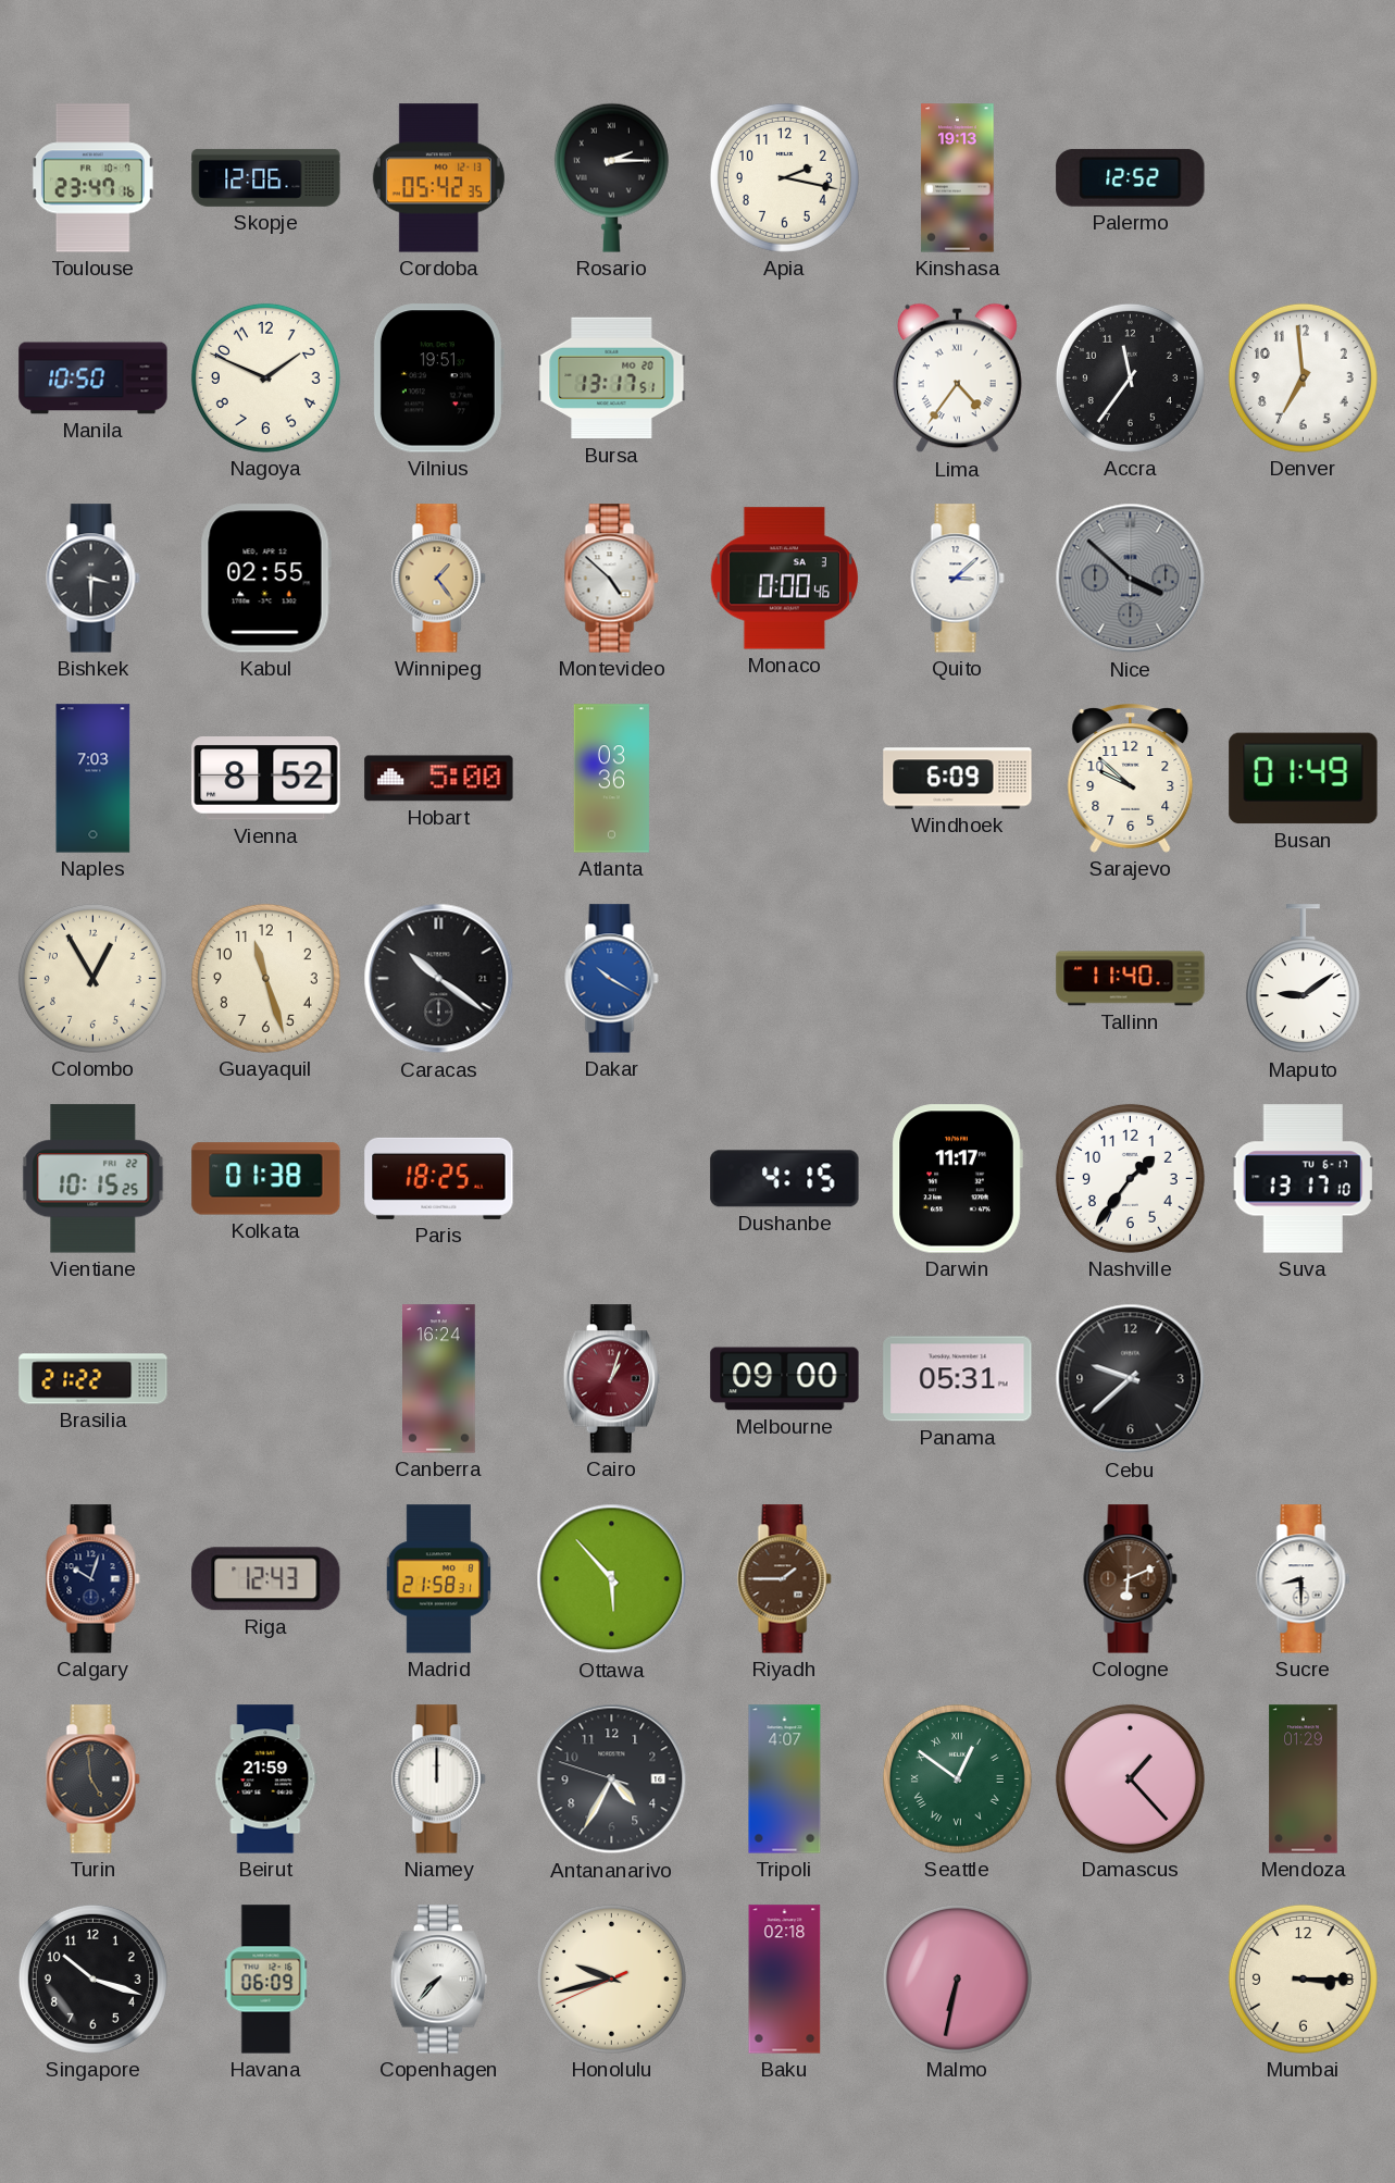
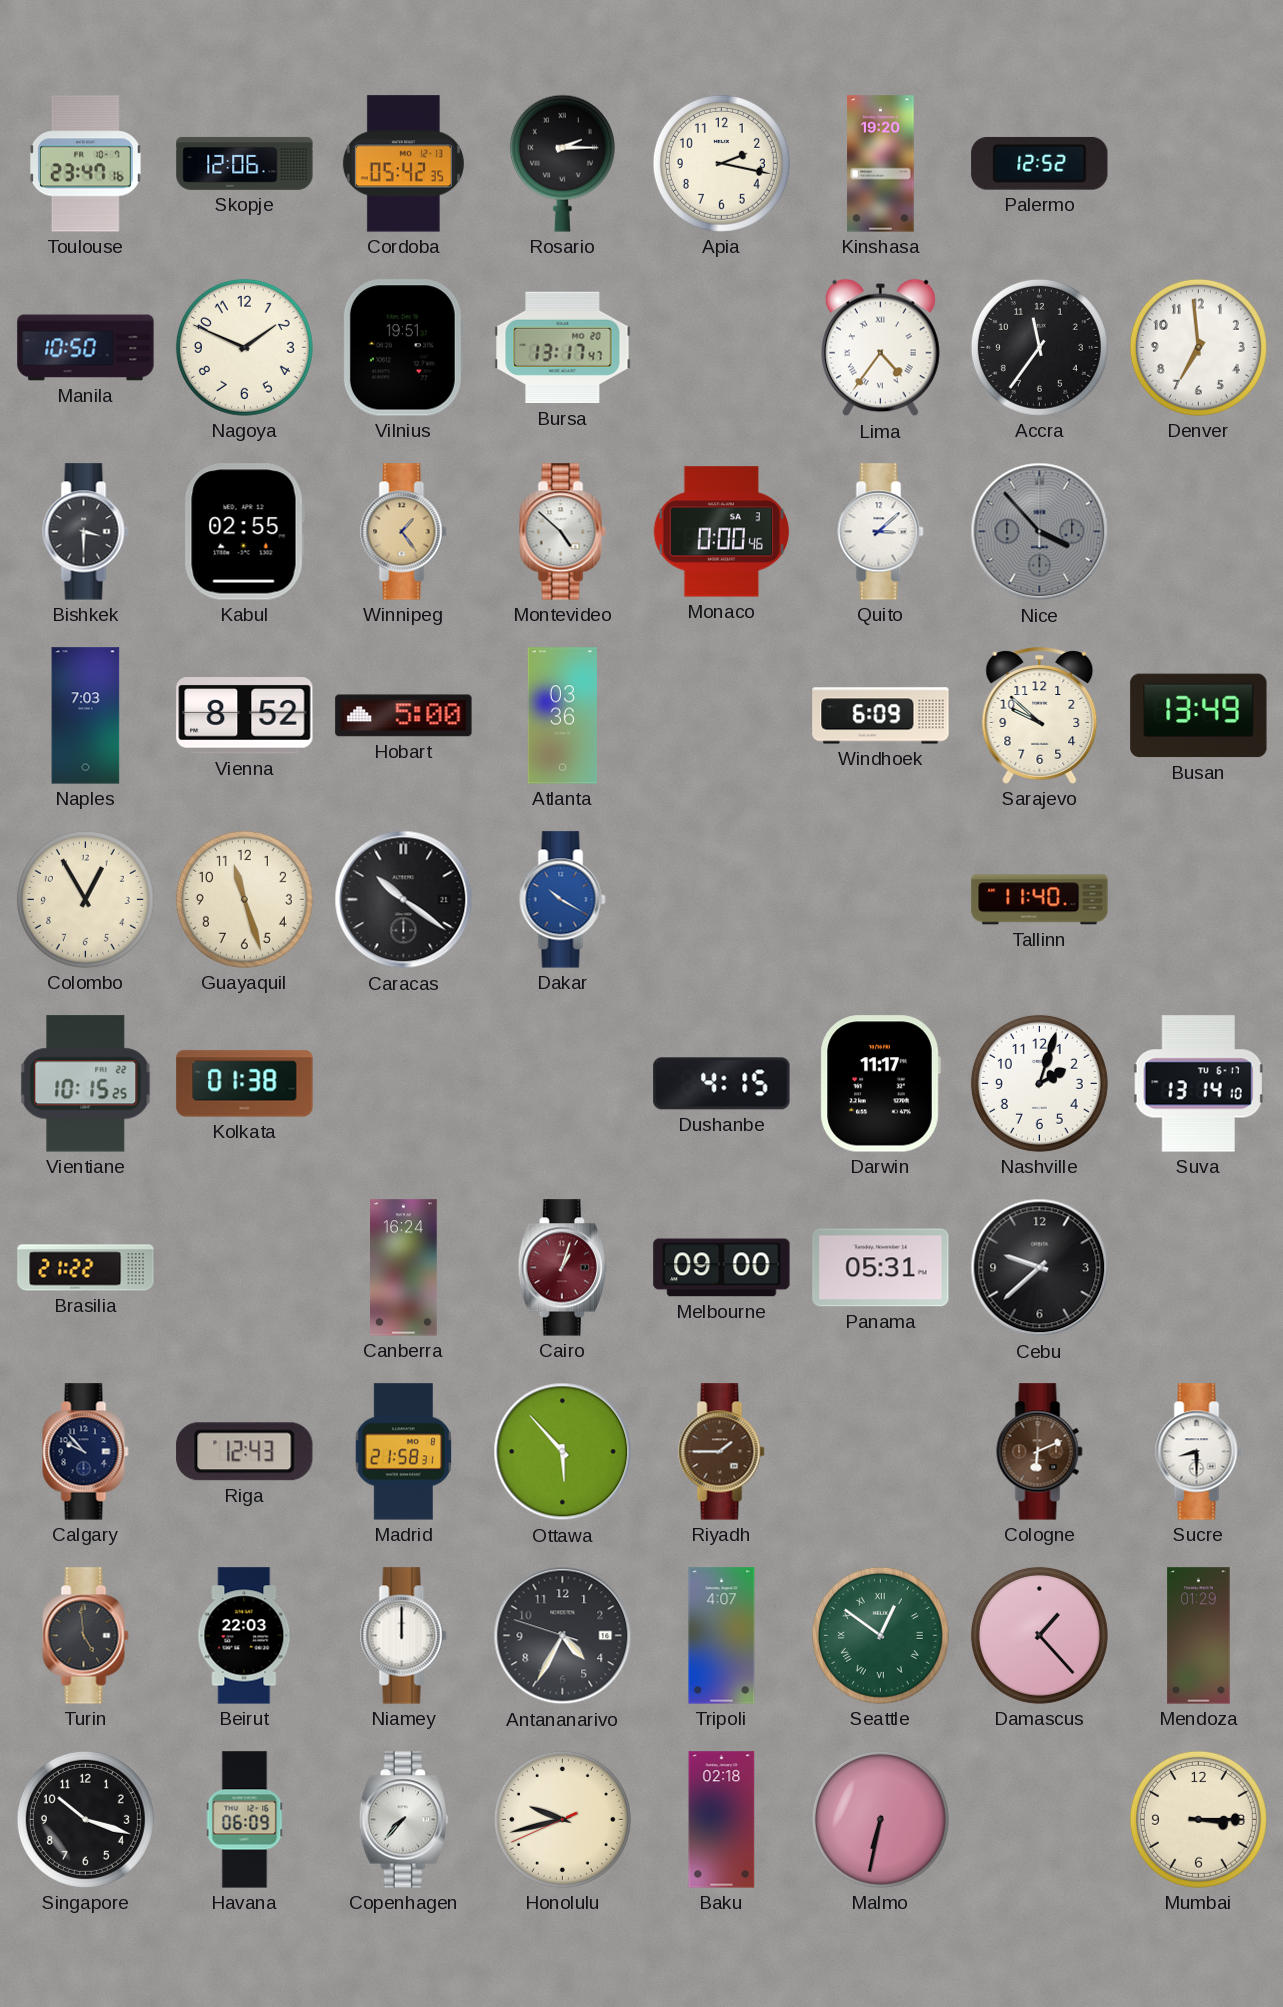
Kinshasa: 19:13 -> 19:20
Bursa: 13:17:51 -> 13:17:47
Nice: 3:52 -> 3:53
Busan: 01:49 -> 13:49
Maputo: 9:09 -> none
Paris: 18:25 -> none
Nashville: 1:36 -> 2:03
Suva: 13:17 -> 13:14
Calgary: 10:03 -> 9:53
Beirut: 21:59 -> 22:03
